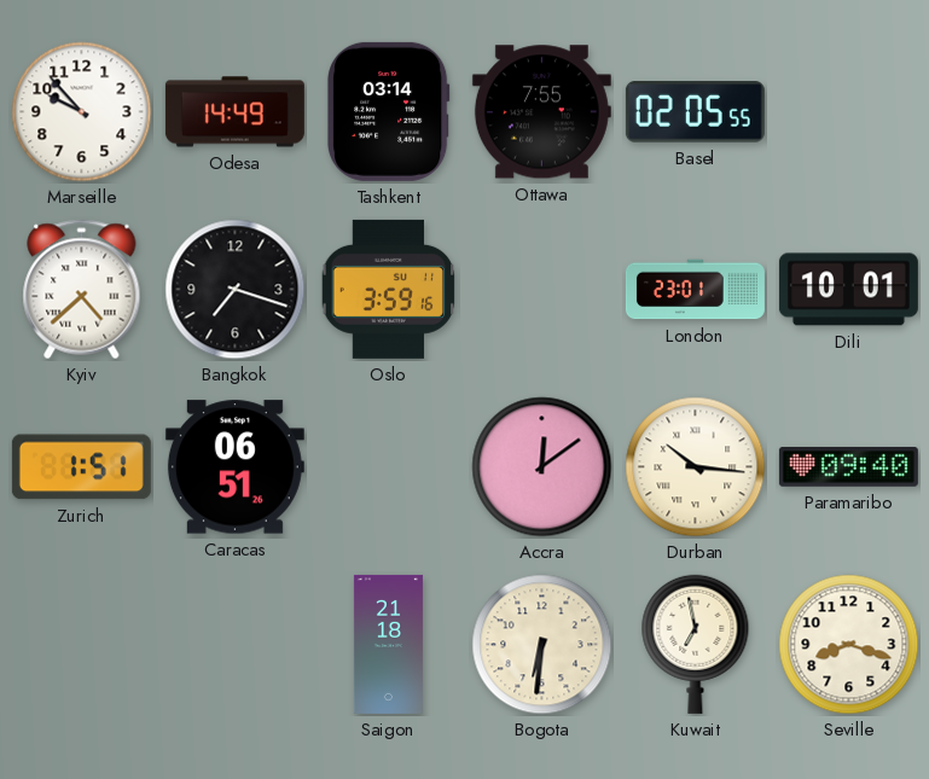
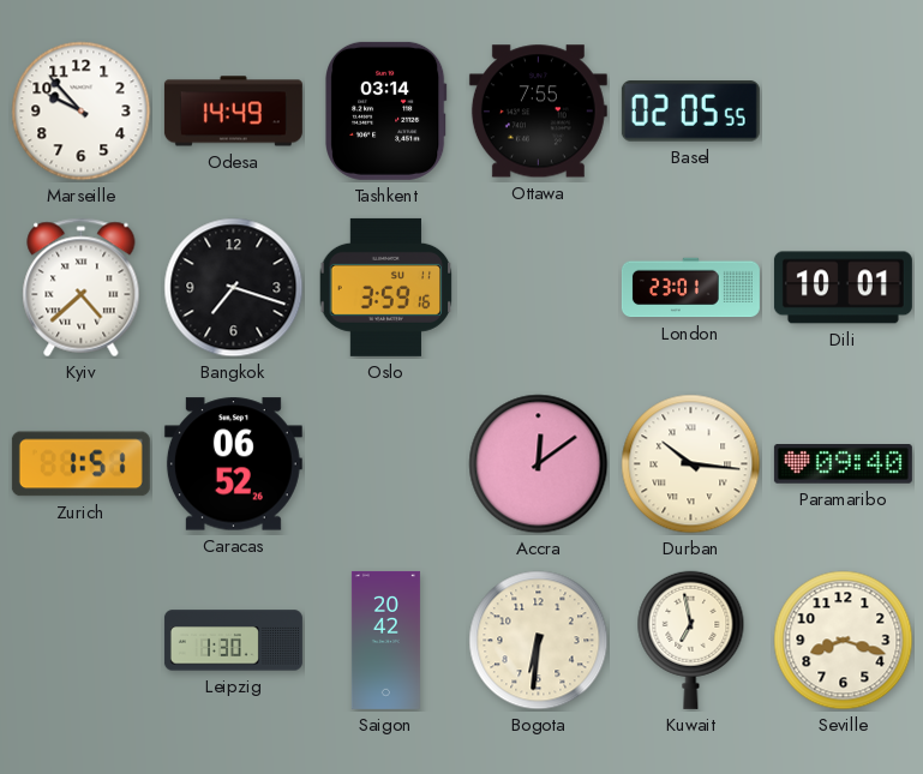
Caracas: 06:51 -> 06:52
Leipzig: none -> 1:30
Saigon: 21:18 -> 20:42
